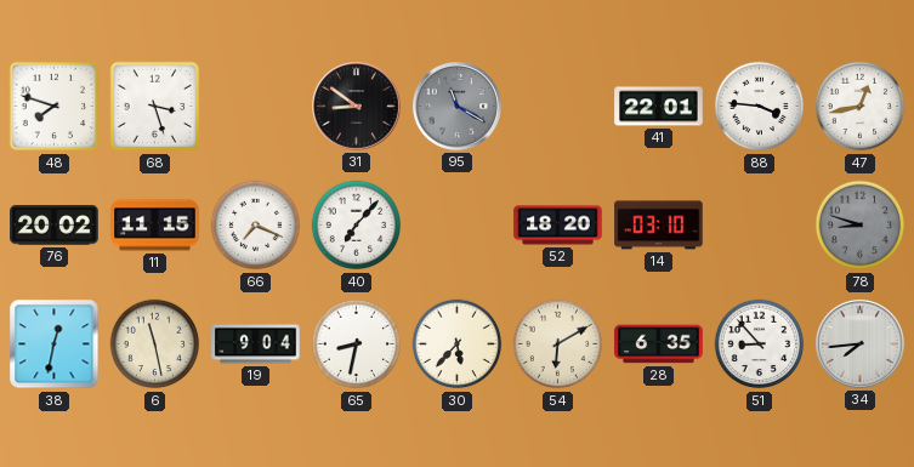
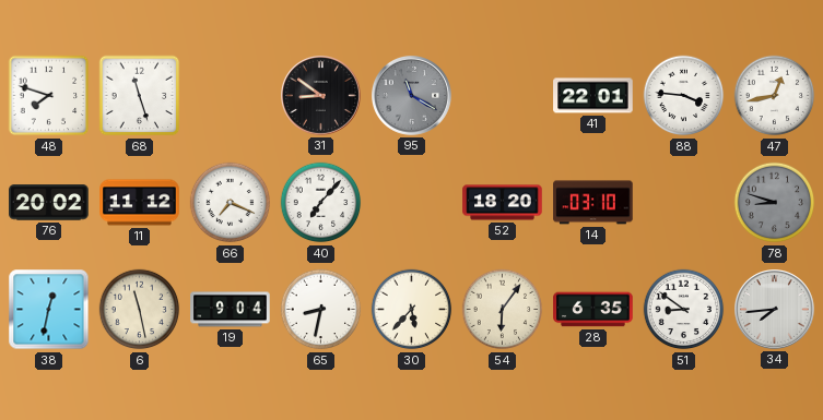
68: 3:27 -> 11:27
11: 11:15 -> 11:12
54: 6:10 -> 6:06
51: 8:53 -> 8:51
